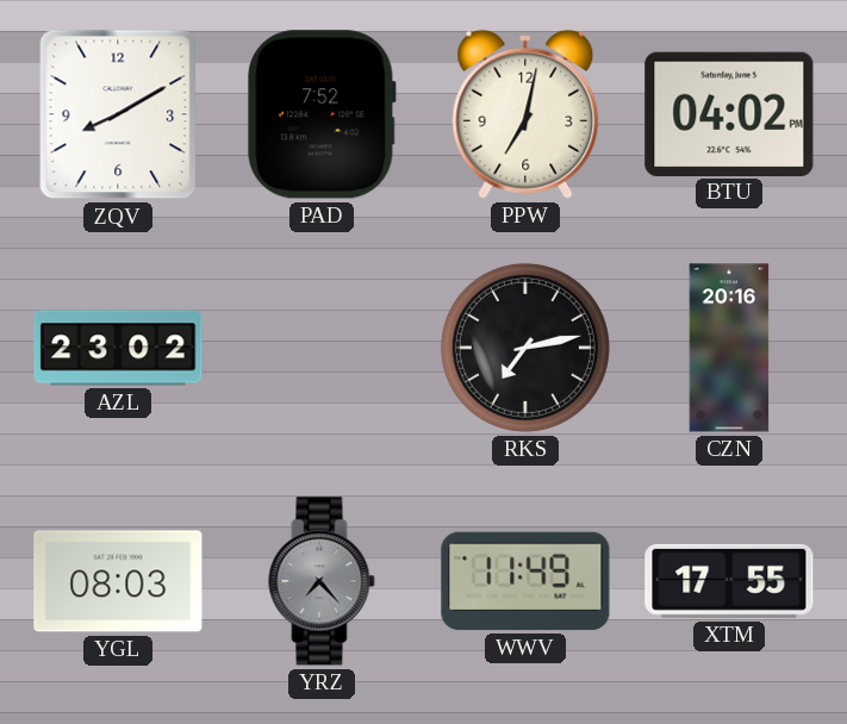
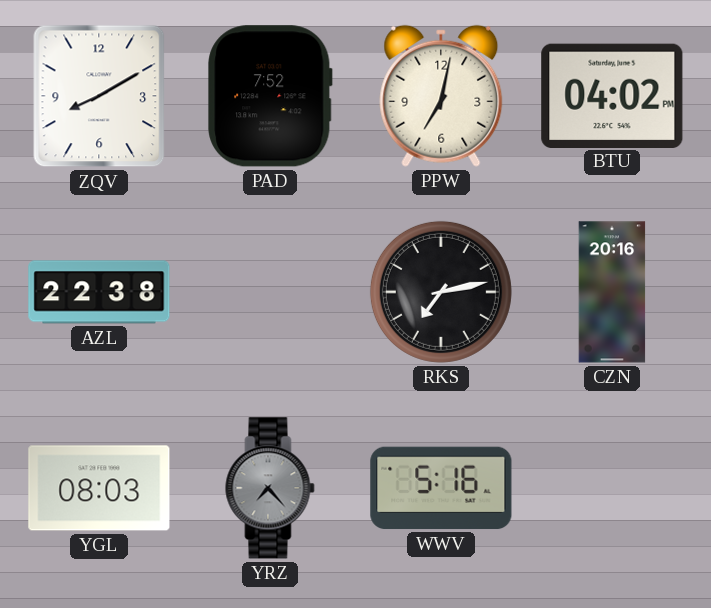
AZL: 23:02 -> 22:38
WWV: 11:49 -> 5:16
XTM: 17:55 -> none
